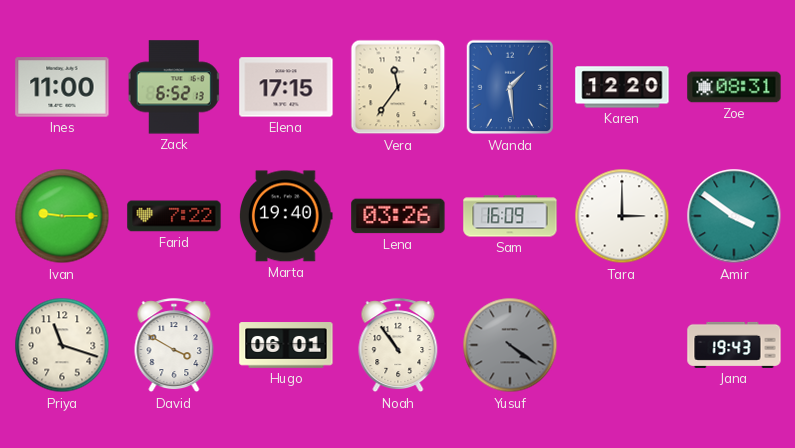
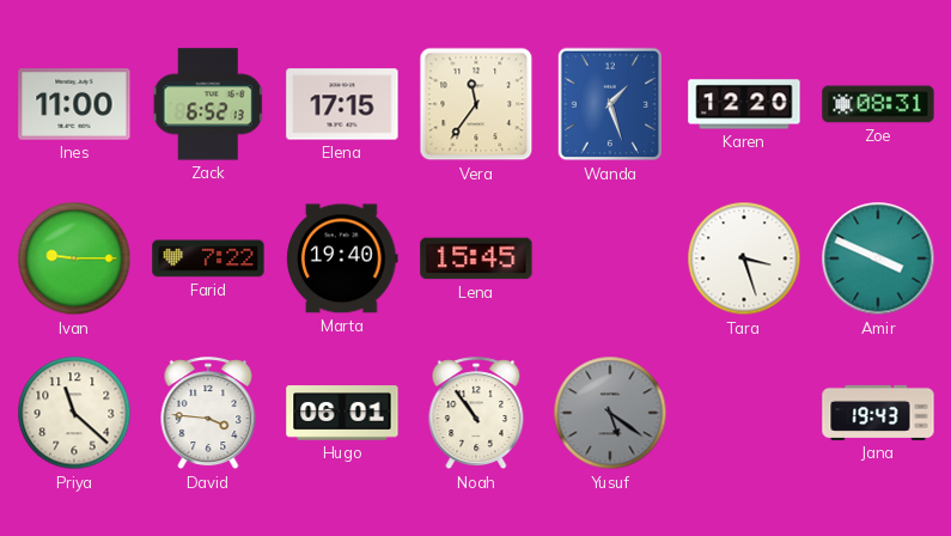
Wanda: 1:29 -> 1:27
Lena: 03:26 -> 15:45
Sam: 16:09 -> none
Tara: 3:00 -> 3:27
Amir: 3:51 -> 3:49
Priya: 11:18 -> 11:22
David: 3:50 -> 3:46
Yusuf: 4:21 -> 5:21
